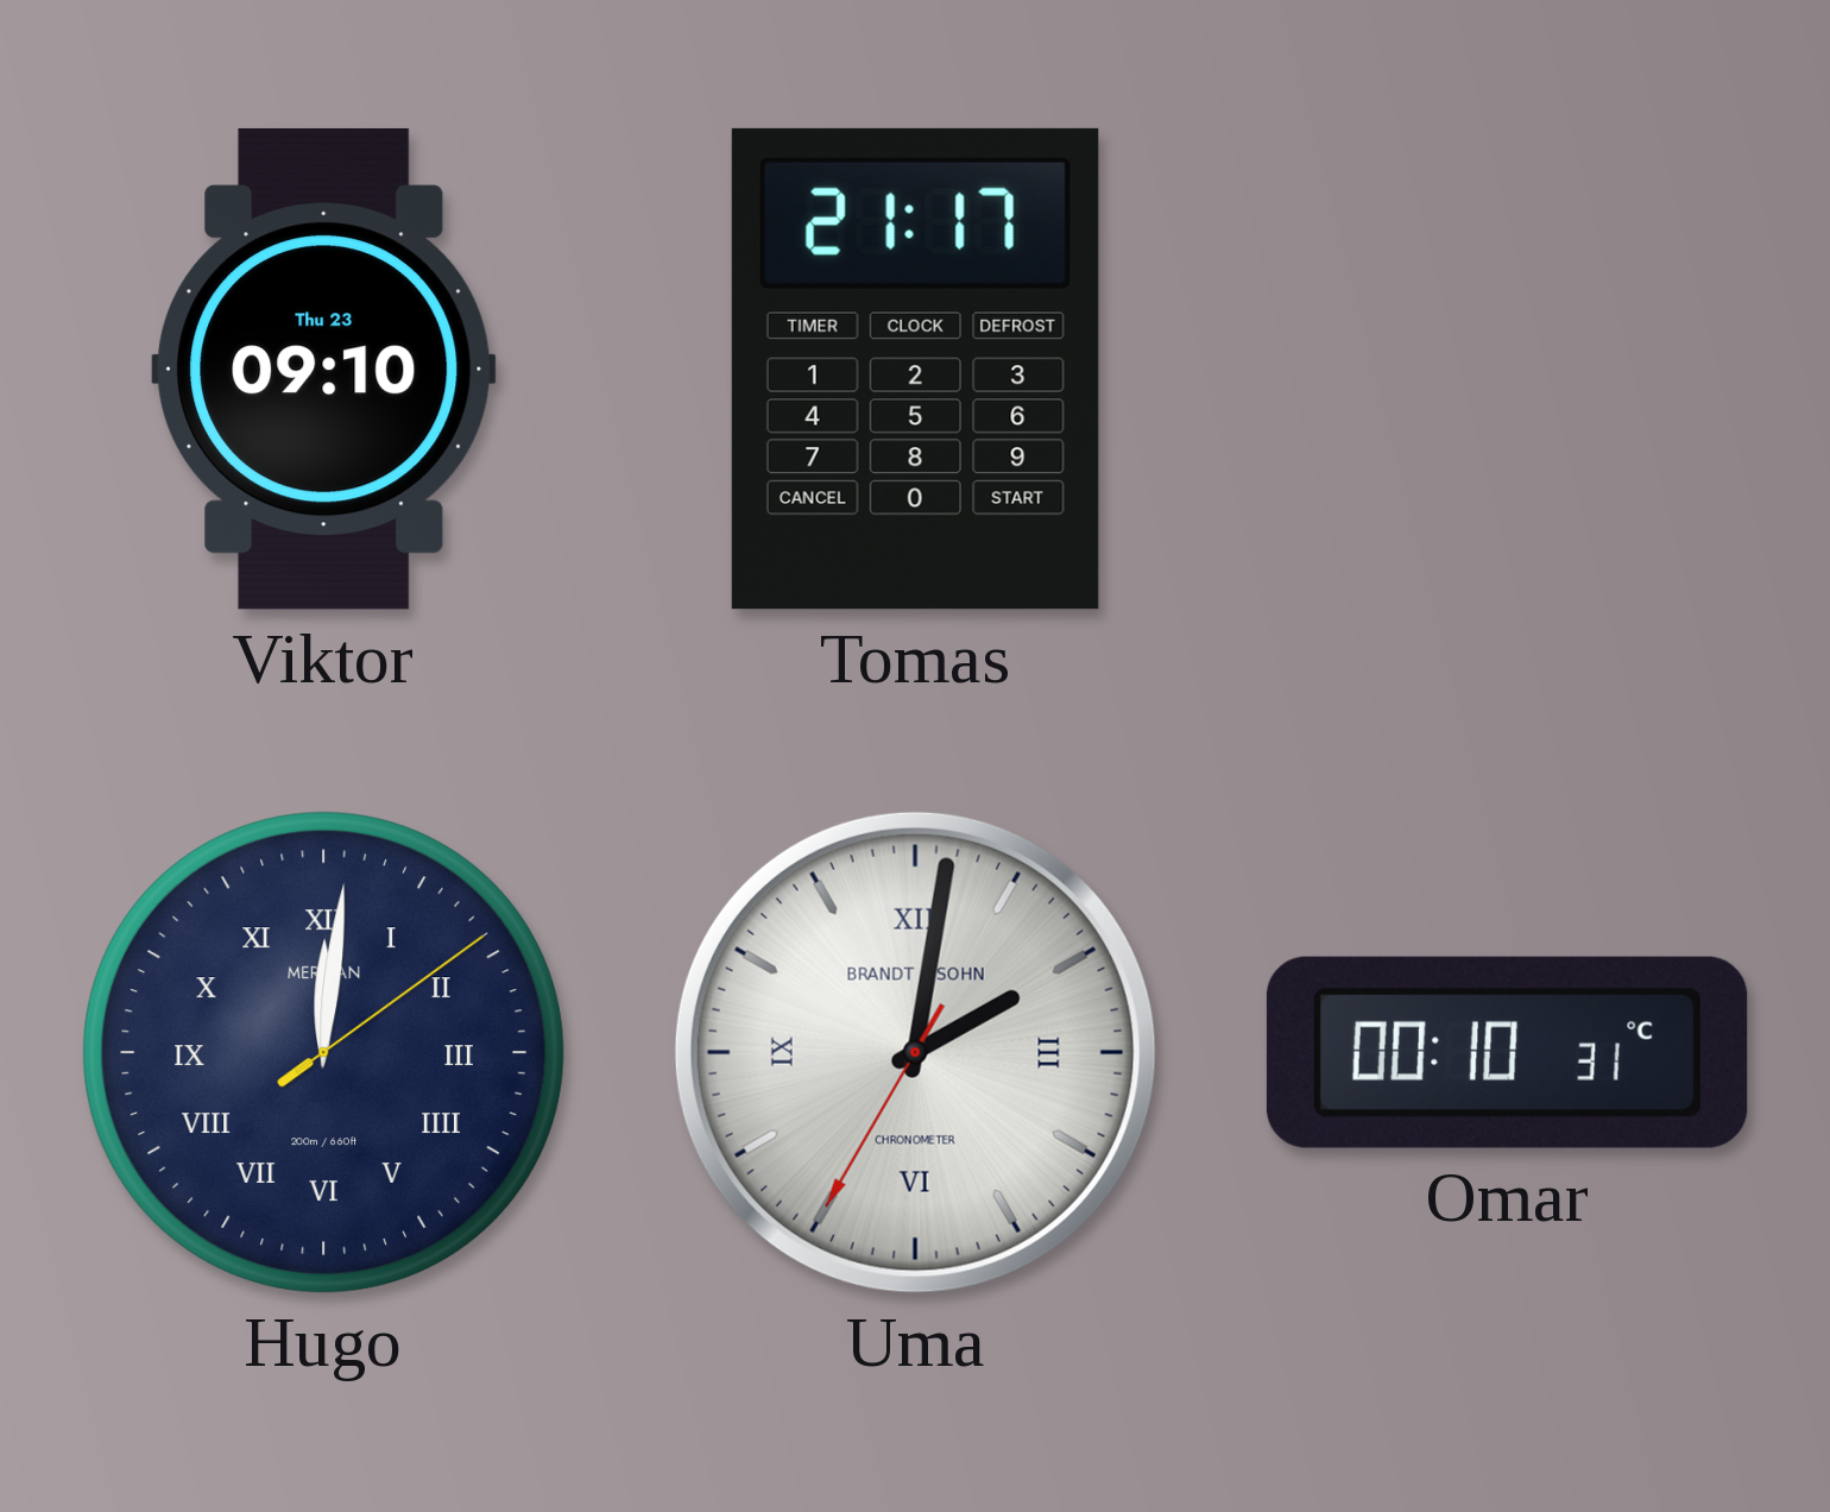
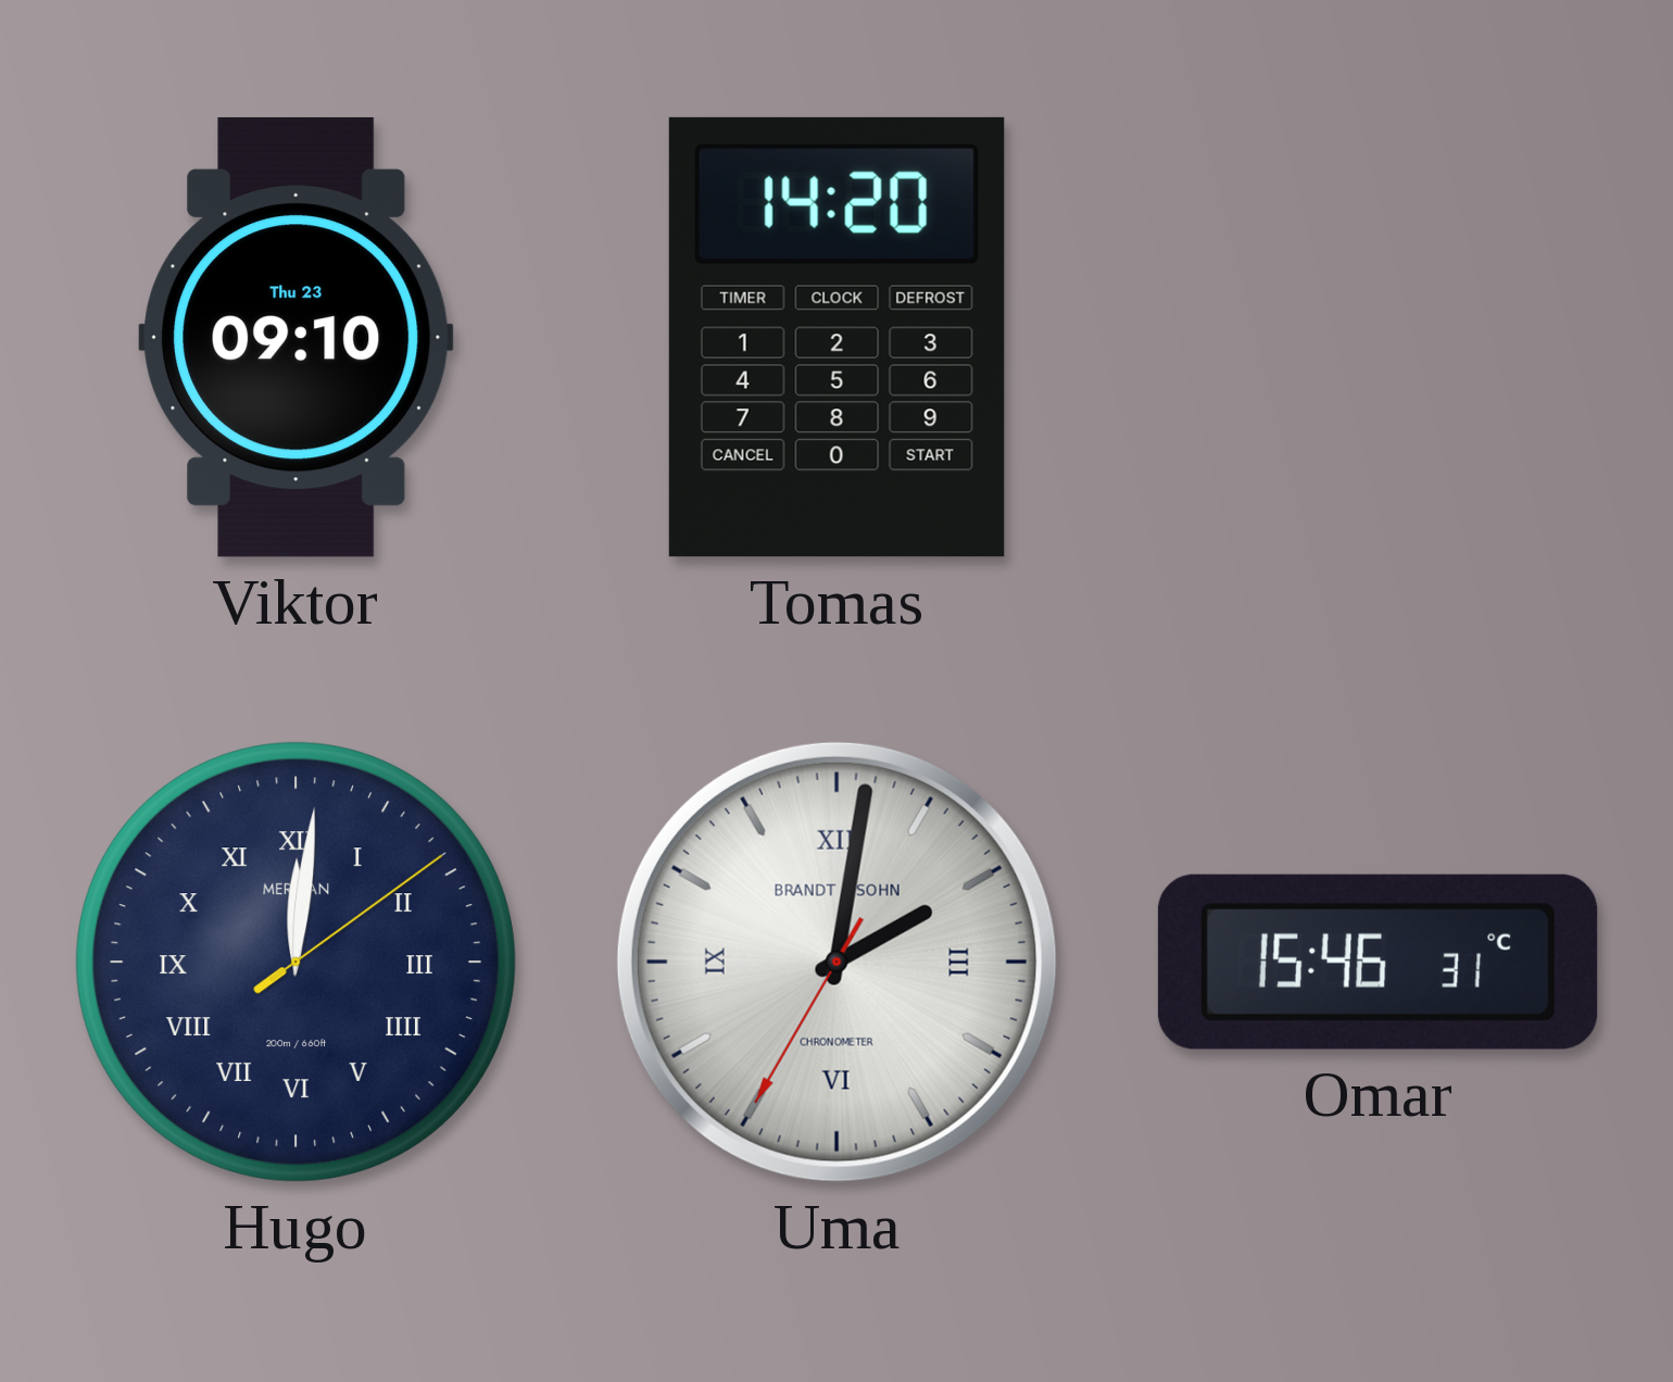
Tomas: 21:17 -> 14:20
Omar: 00:10 -> 15:46
